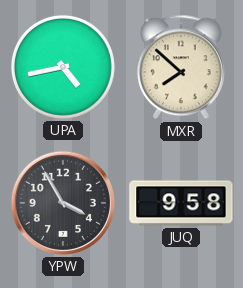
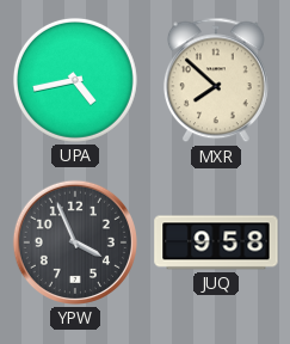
YPW: 3:55 -> 3:56
